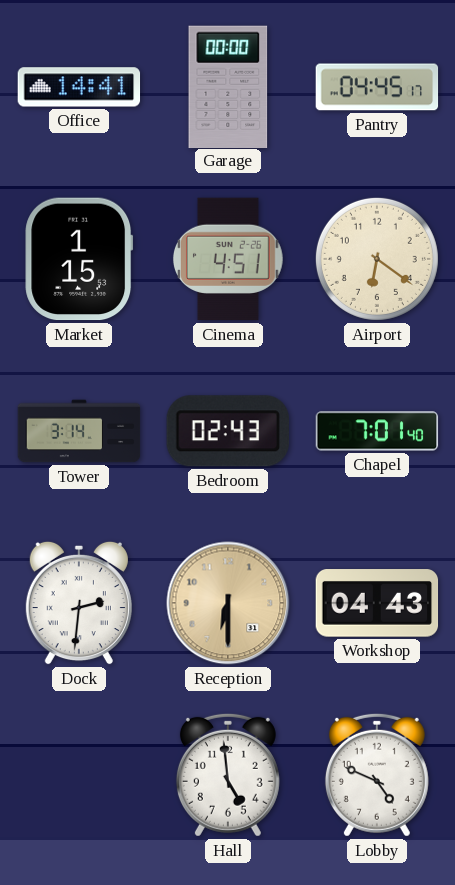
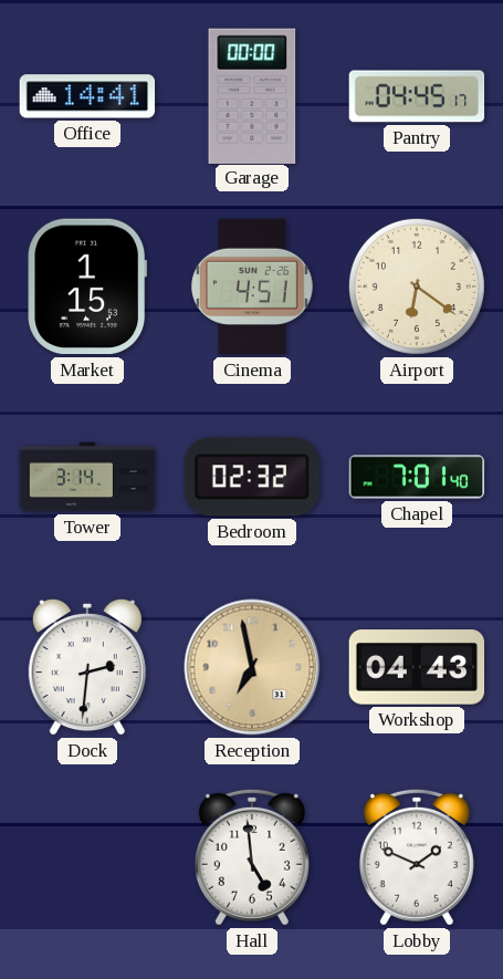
Bedroom: 02:43 -> 02:32
Reception: 6:30 -> 6:58
Lobby: 4:49 -> 1:49
